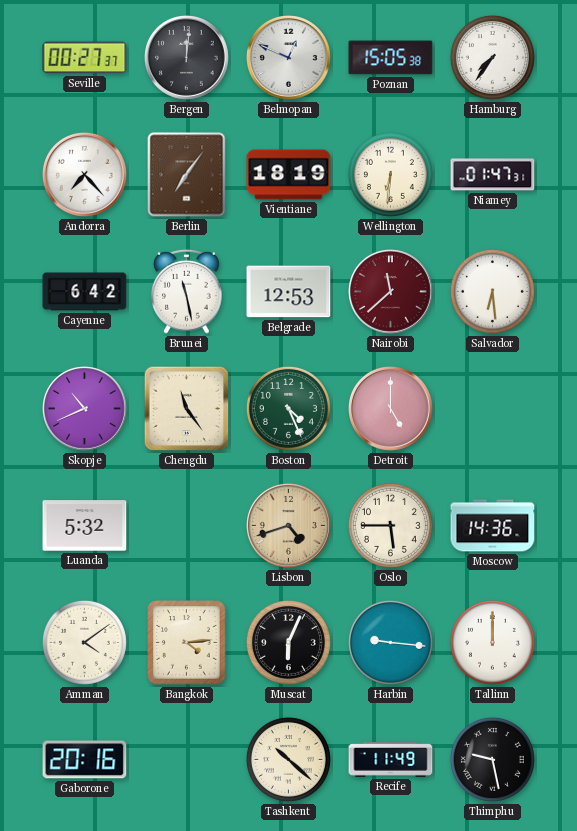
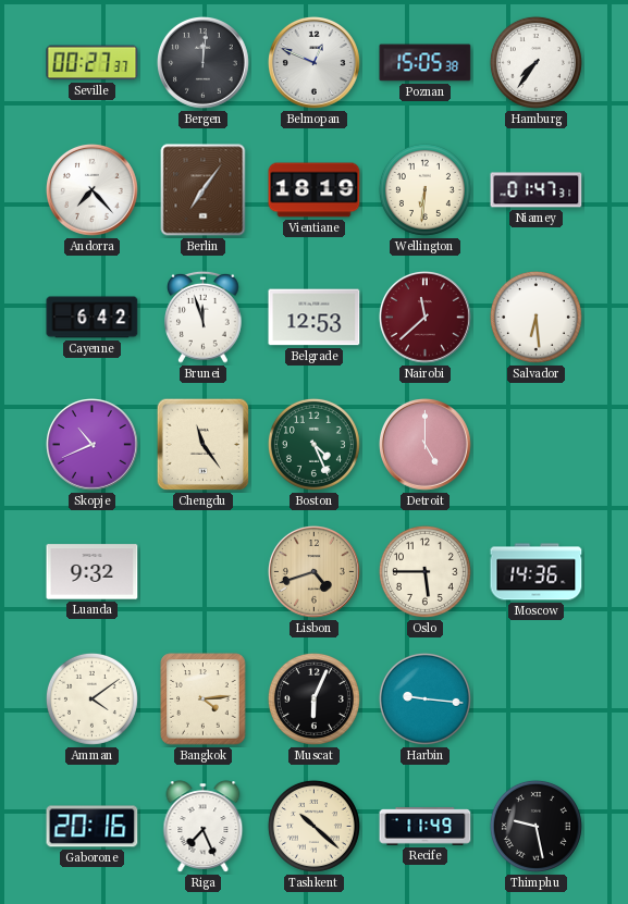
Brunei: 11:28 -> 11:57
Luanda: 5:32 -> 9:32
Tallinn: 12:00 -> none
Riga: none -> 7:26
